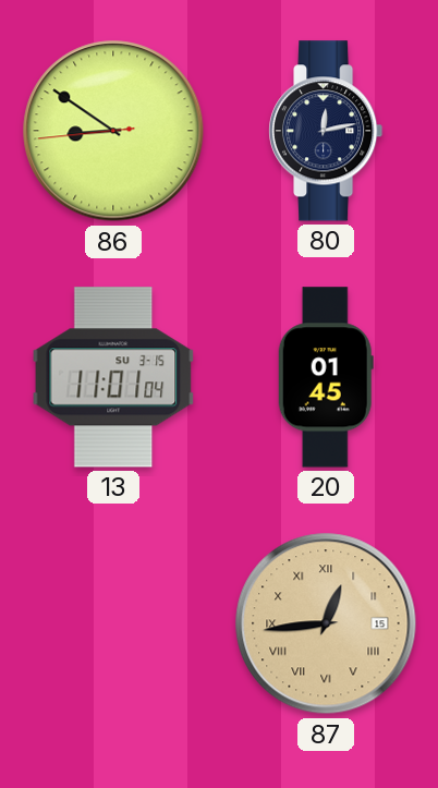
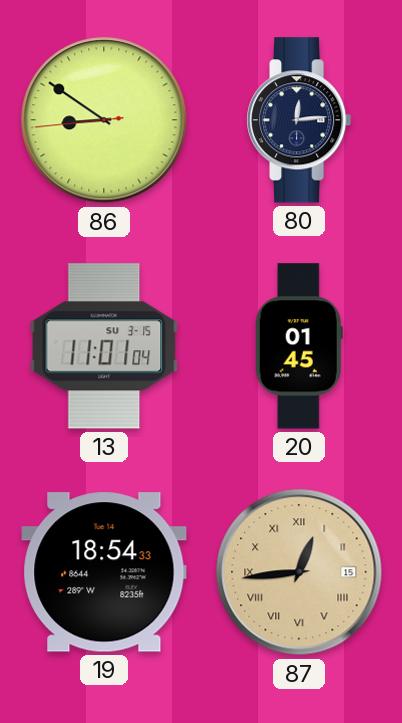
80: 12:13 -> 12:14
19: none -> 18:54
